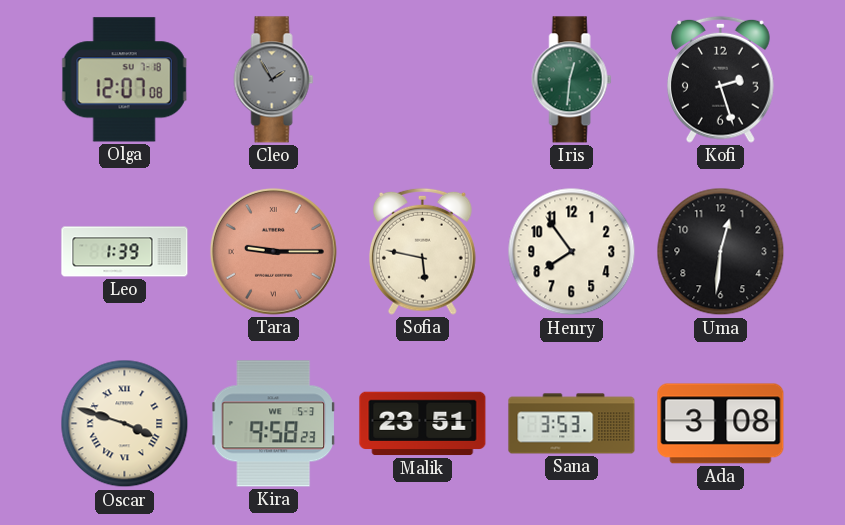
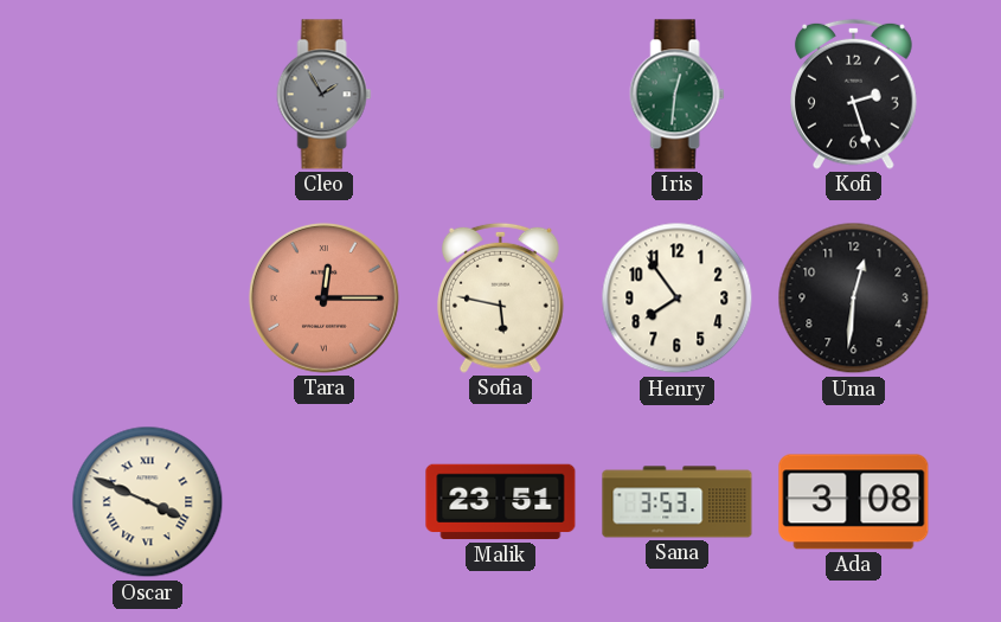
Olga: 12:07 -> none
Leo: 1:39 -> none
Tara: 9:15 -> 12:15
Oscar: 3:48 -> 3:49
Kira: 9:58 -> none
